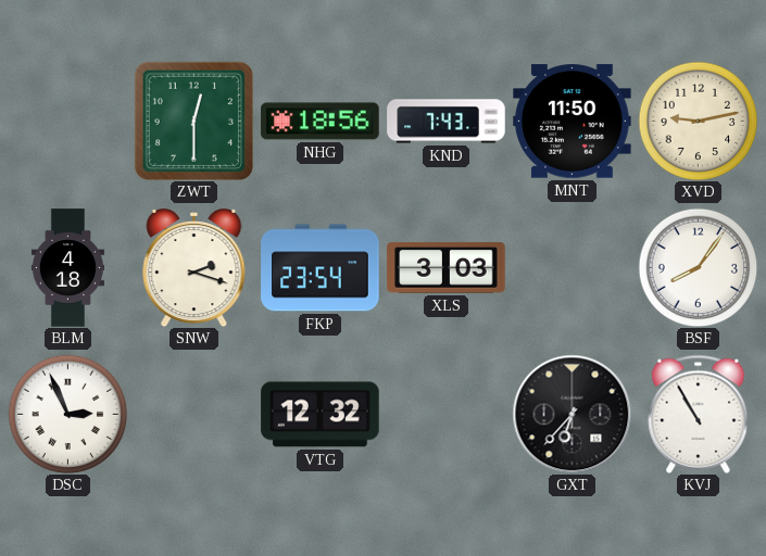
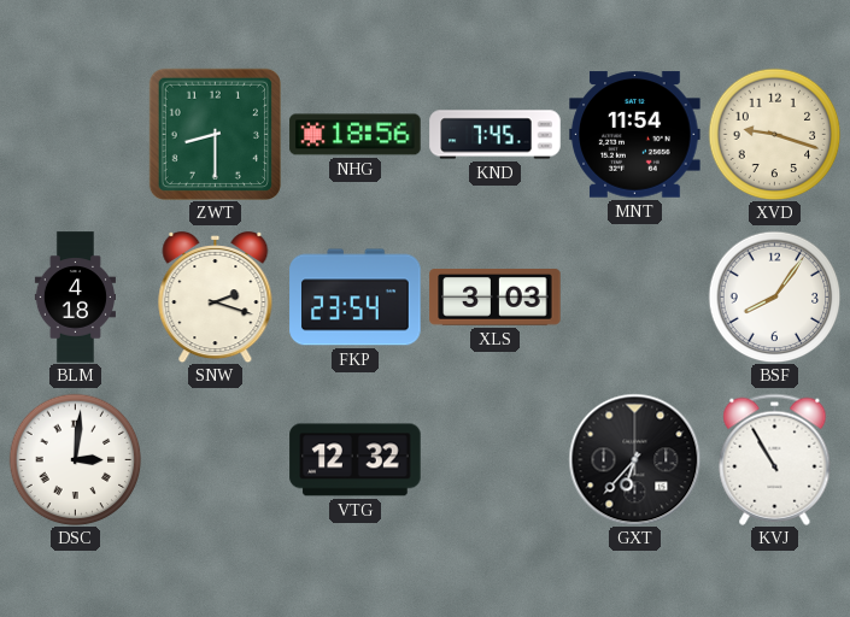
ZWT: 12:30 -> 8:30
KND: 7:43 -> 7:45
MNT: 11:50 -> 11:54
XVD: 9:13 -> 9:18
DSC: 2:56 -> 3:01
